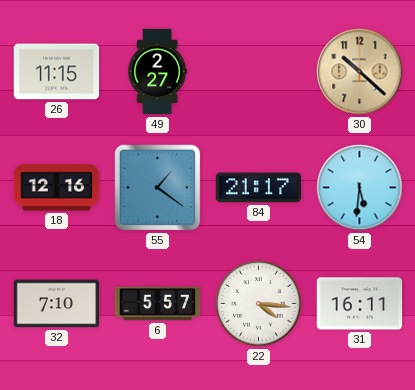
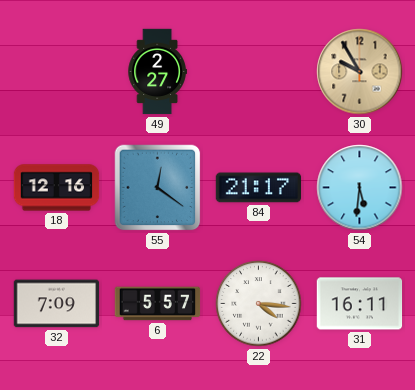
26: 11:15 -> none
30: 10:22 -> 9:55
55: 1:21 -> 12:21
32: 7:10 -> 7:09
